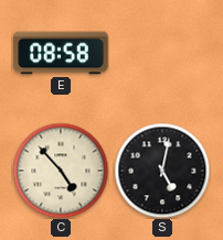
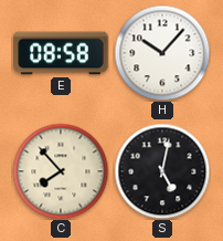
H: none -> 10:07
C: 4:53 -> 7:53
